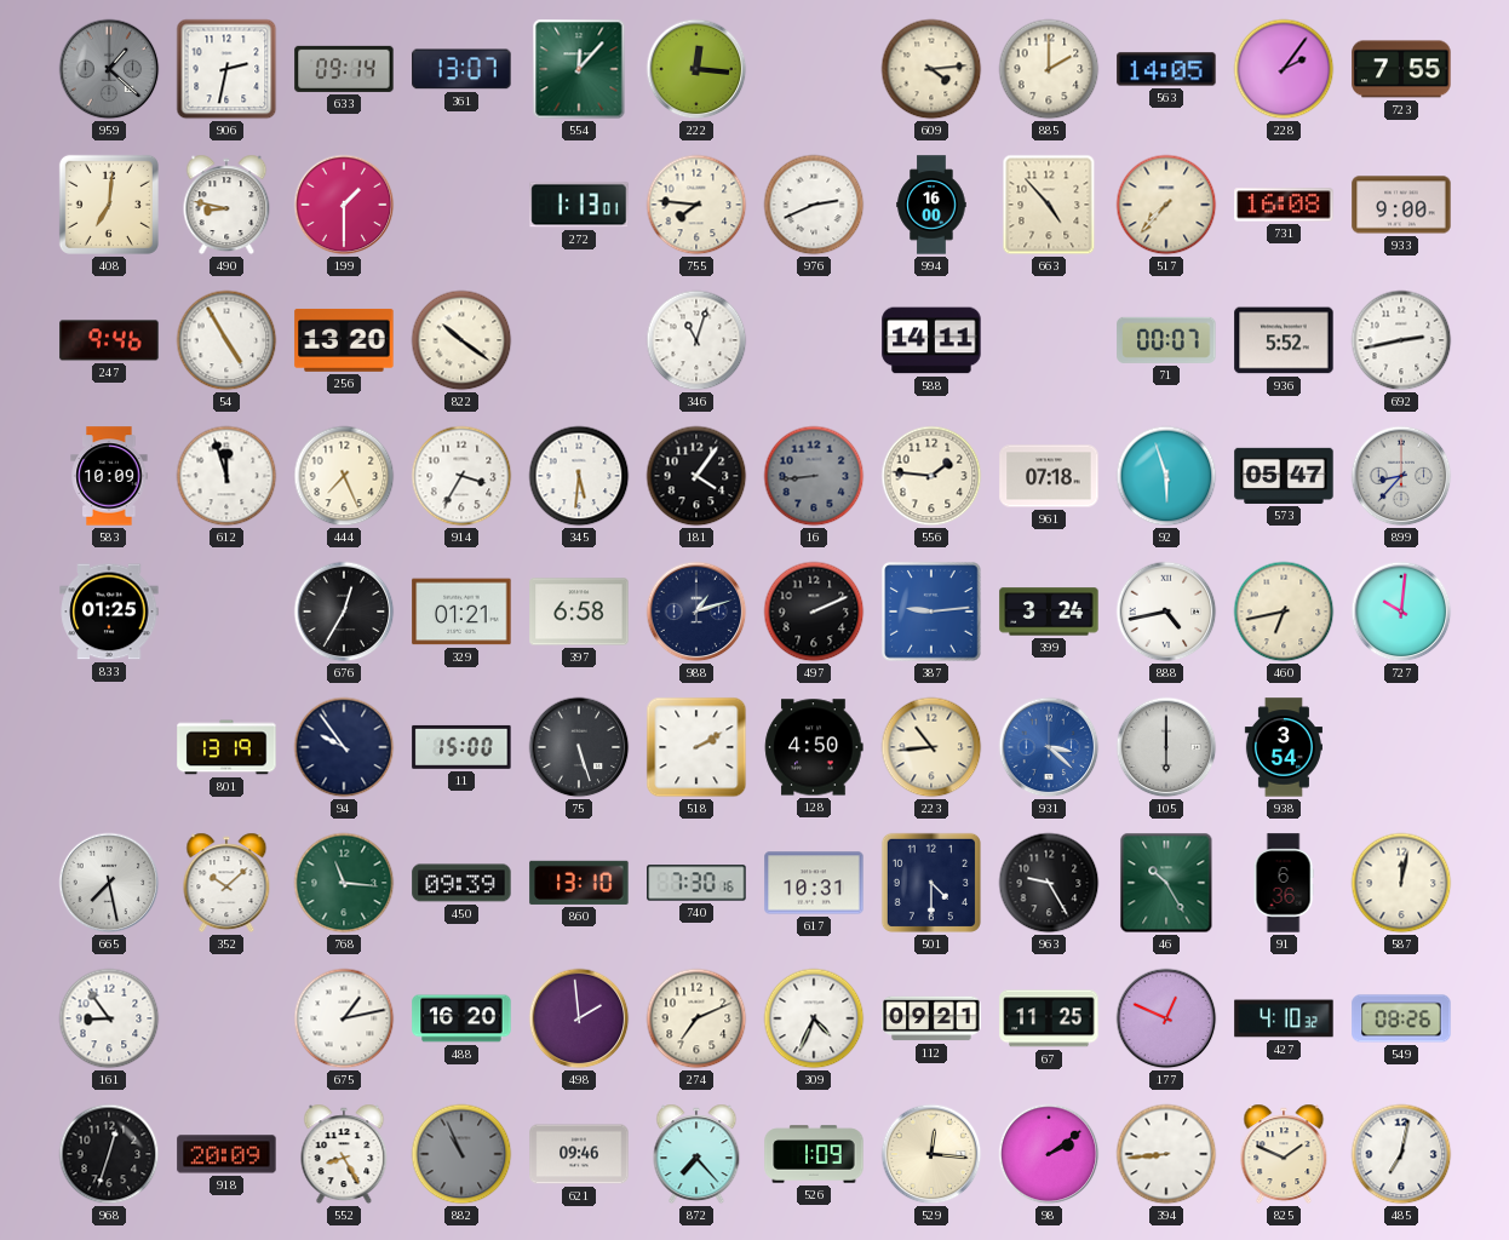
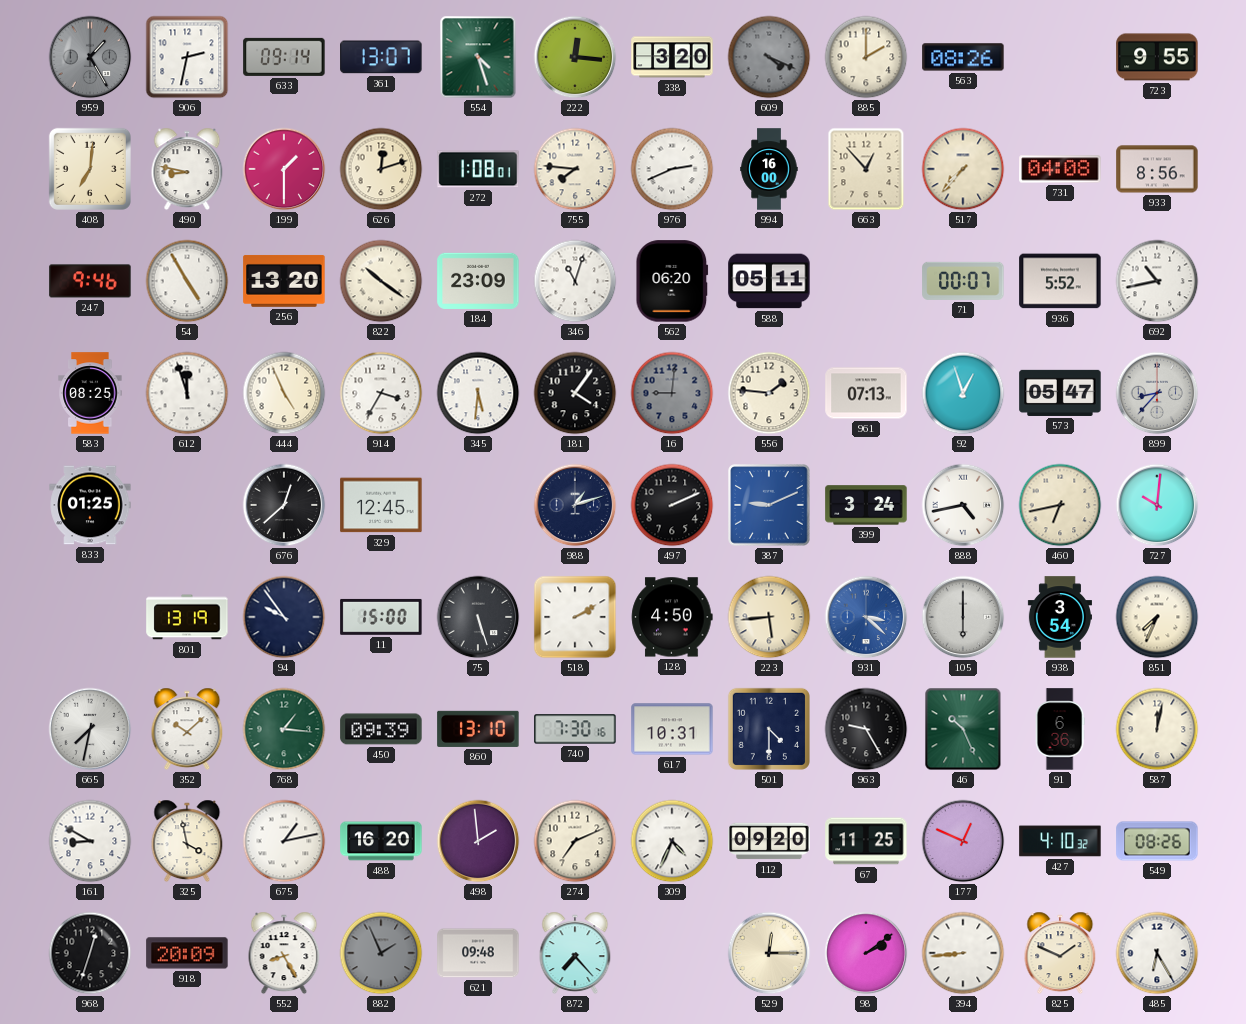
959: 1:22 -> 1:25
554: 12:07 -> 4:27
338: none -> 3:20
609: 4:14 -> 4:19
609 dial: cream -> grey
563: 14:05 -> 08:26
228: 2:06 -> none
723: 7:55 -> 9:55
626: none -> 12:12
272: 1:13 -> 1:08
663: 4:53 -> 12:53
731: 16:08 -> 04:08
933: 9:00 -> 8:56
184: none -> 23:09
562: none -> 06:20
588: 14:11 -> 05:11
692: 2:43 -> 10:43
583: 10:09 -> 08:25
444: 7:26 -> 4:56
16: 8:44 -> 9:01
961: 07:18 -> 07:13
92: 5:57 -> 12:57
676: 12:35 -> 12:38
329: 01:21 -> 12:45
397: 6:58 -> none
387: 9:14 -> 9:11
223: 10:44 -> 5:44
851: none -> 7:34
665: 7:28 -> 7:32
768: 11:16 -> 1:16
46: 10:25 -> 10:26
161: 8:54 -> 8:50
325: none -> 3:58
112: 09:21 -> 09:20
882: 10:56 -> 1:56
621: 09:46 -> 09:48
526: 1:09 -> none
529: 12:16 -> 12:15
485: 7:02 -> 6:25
